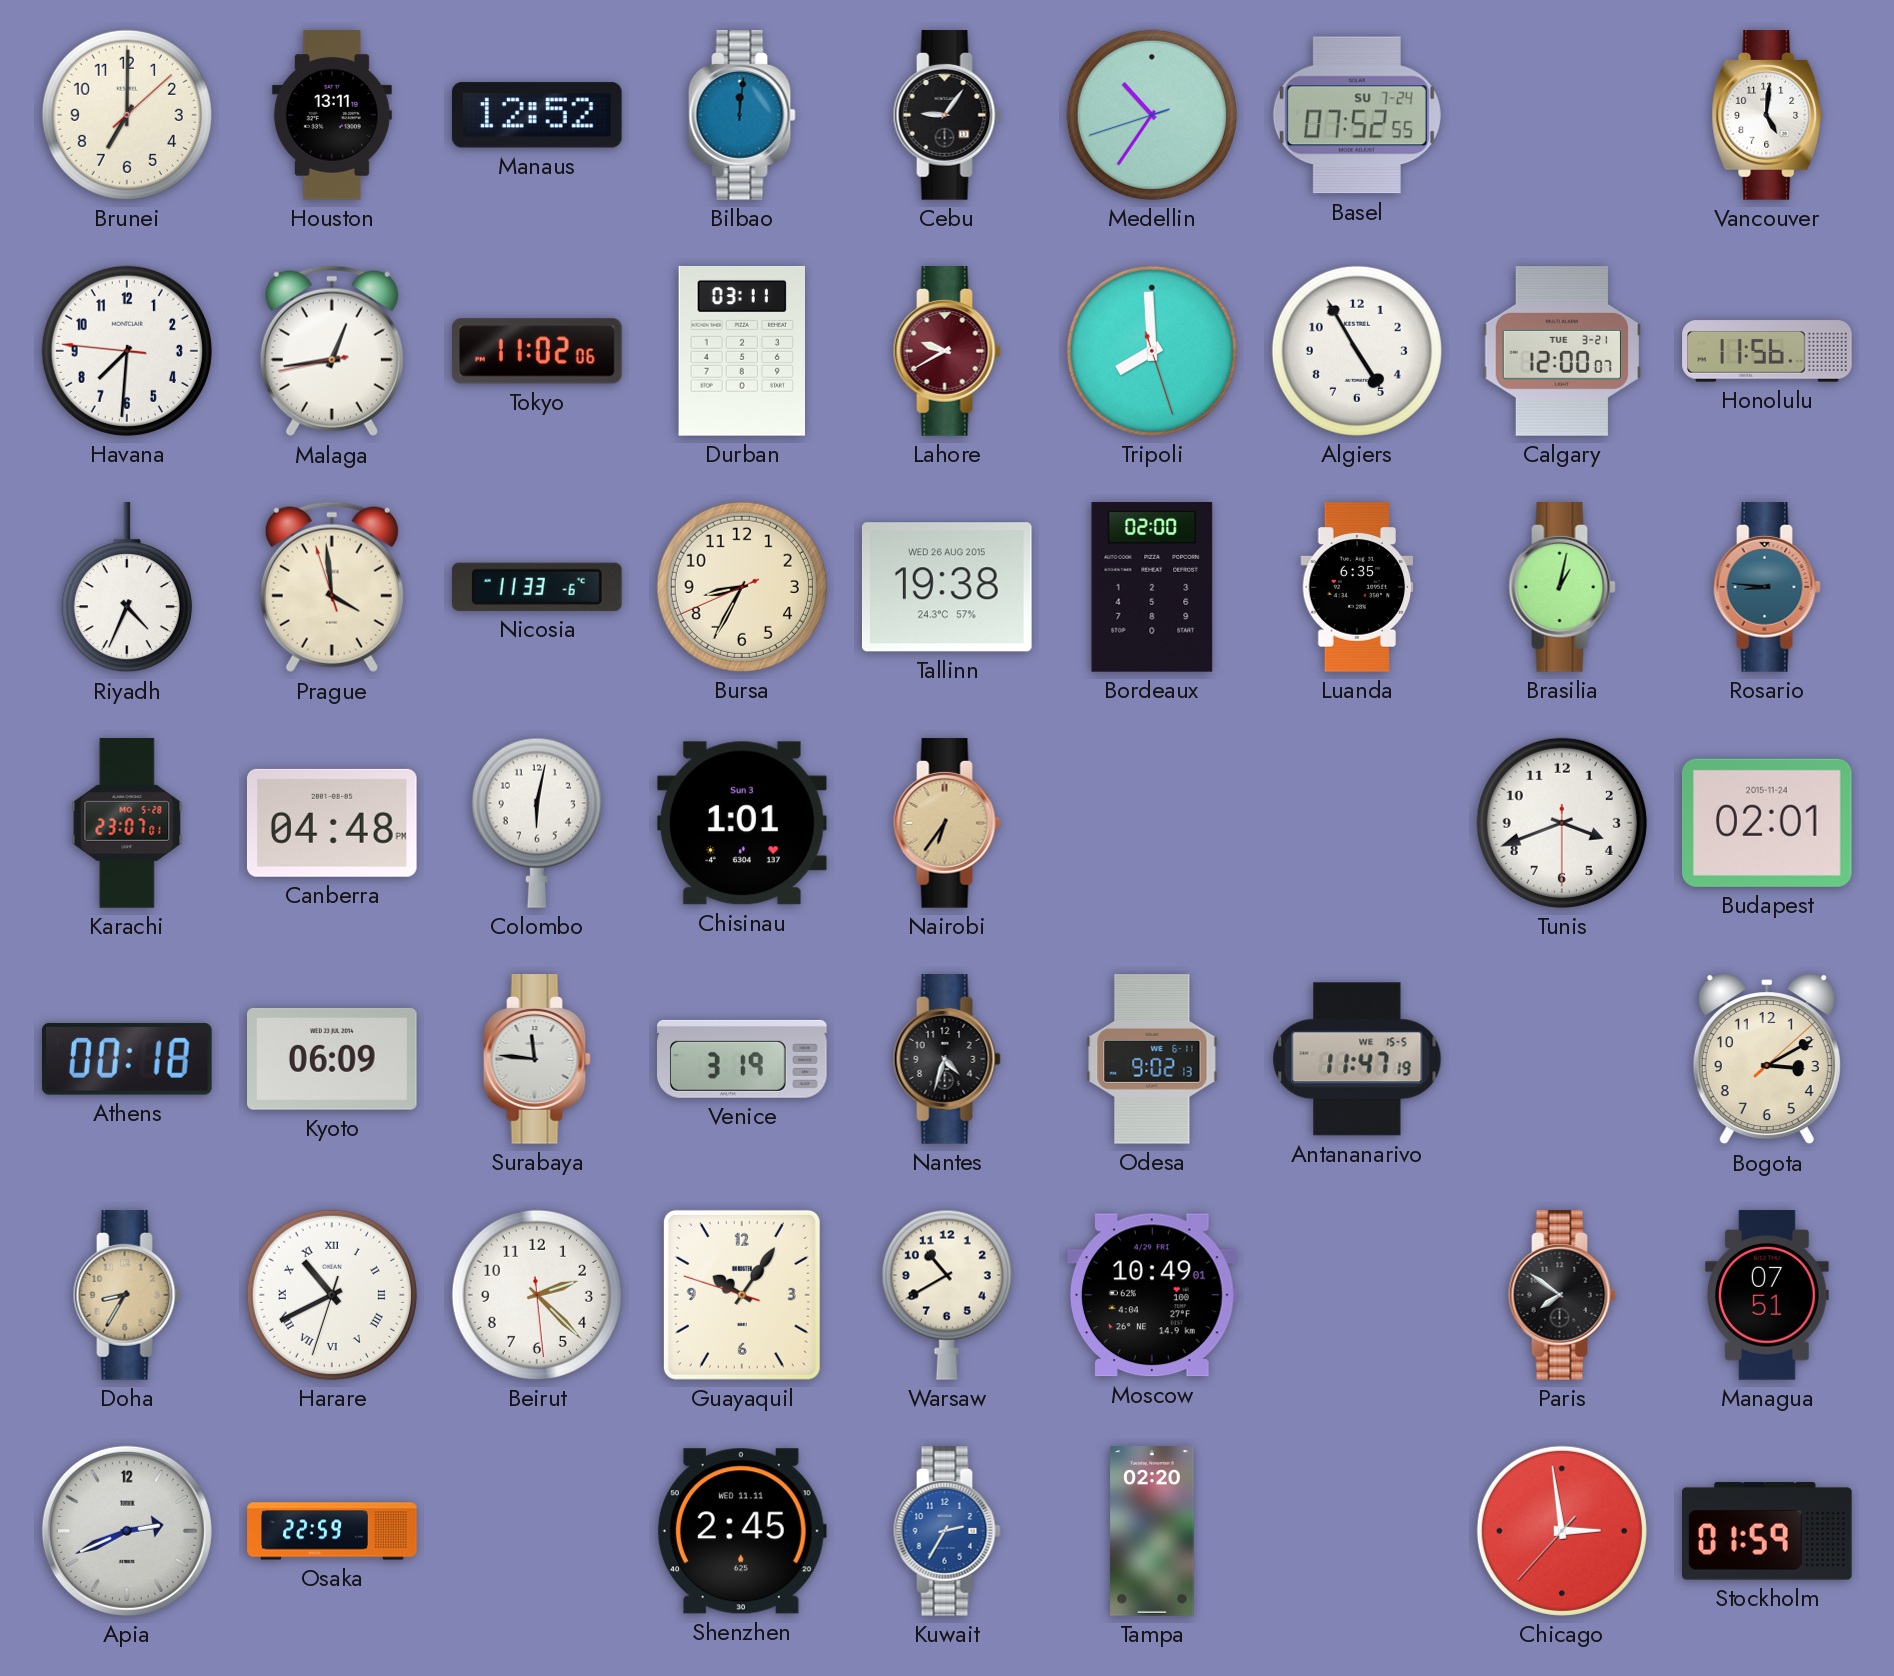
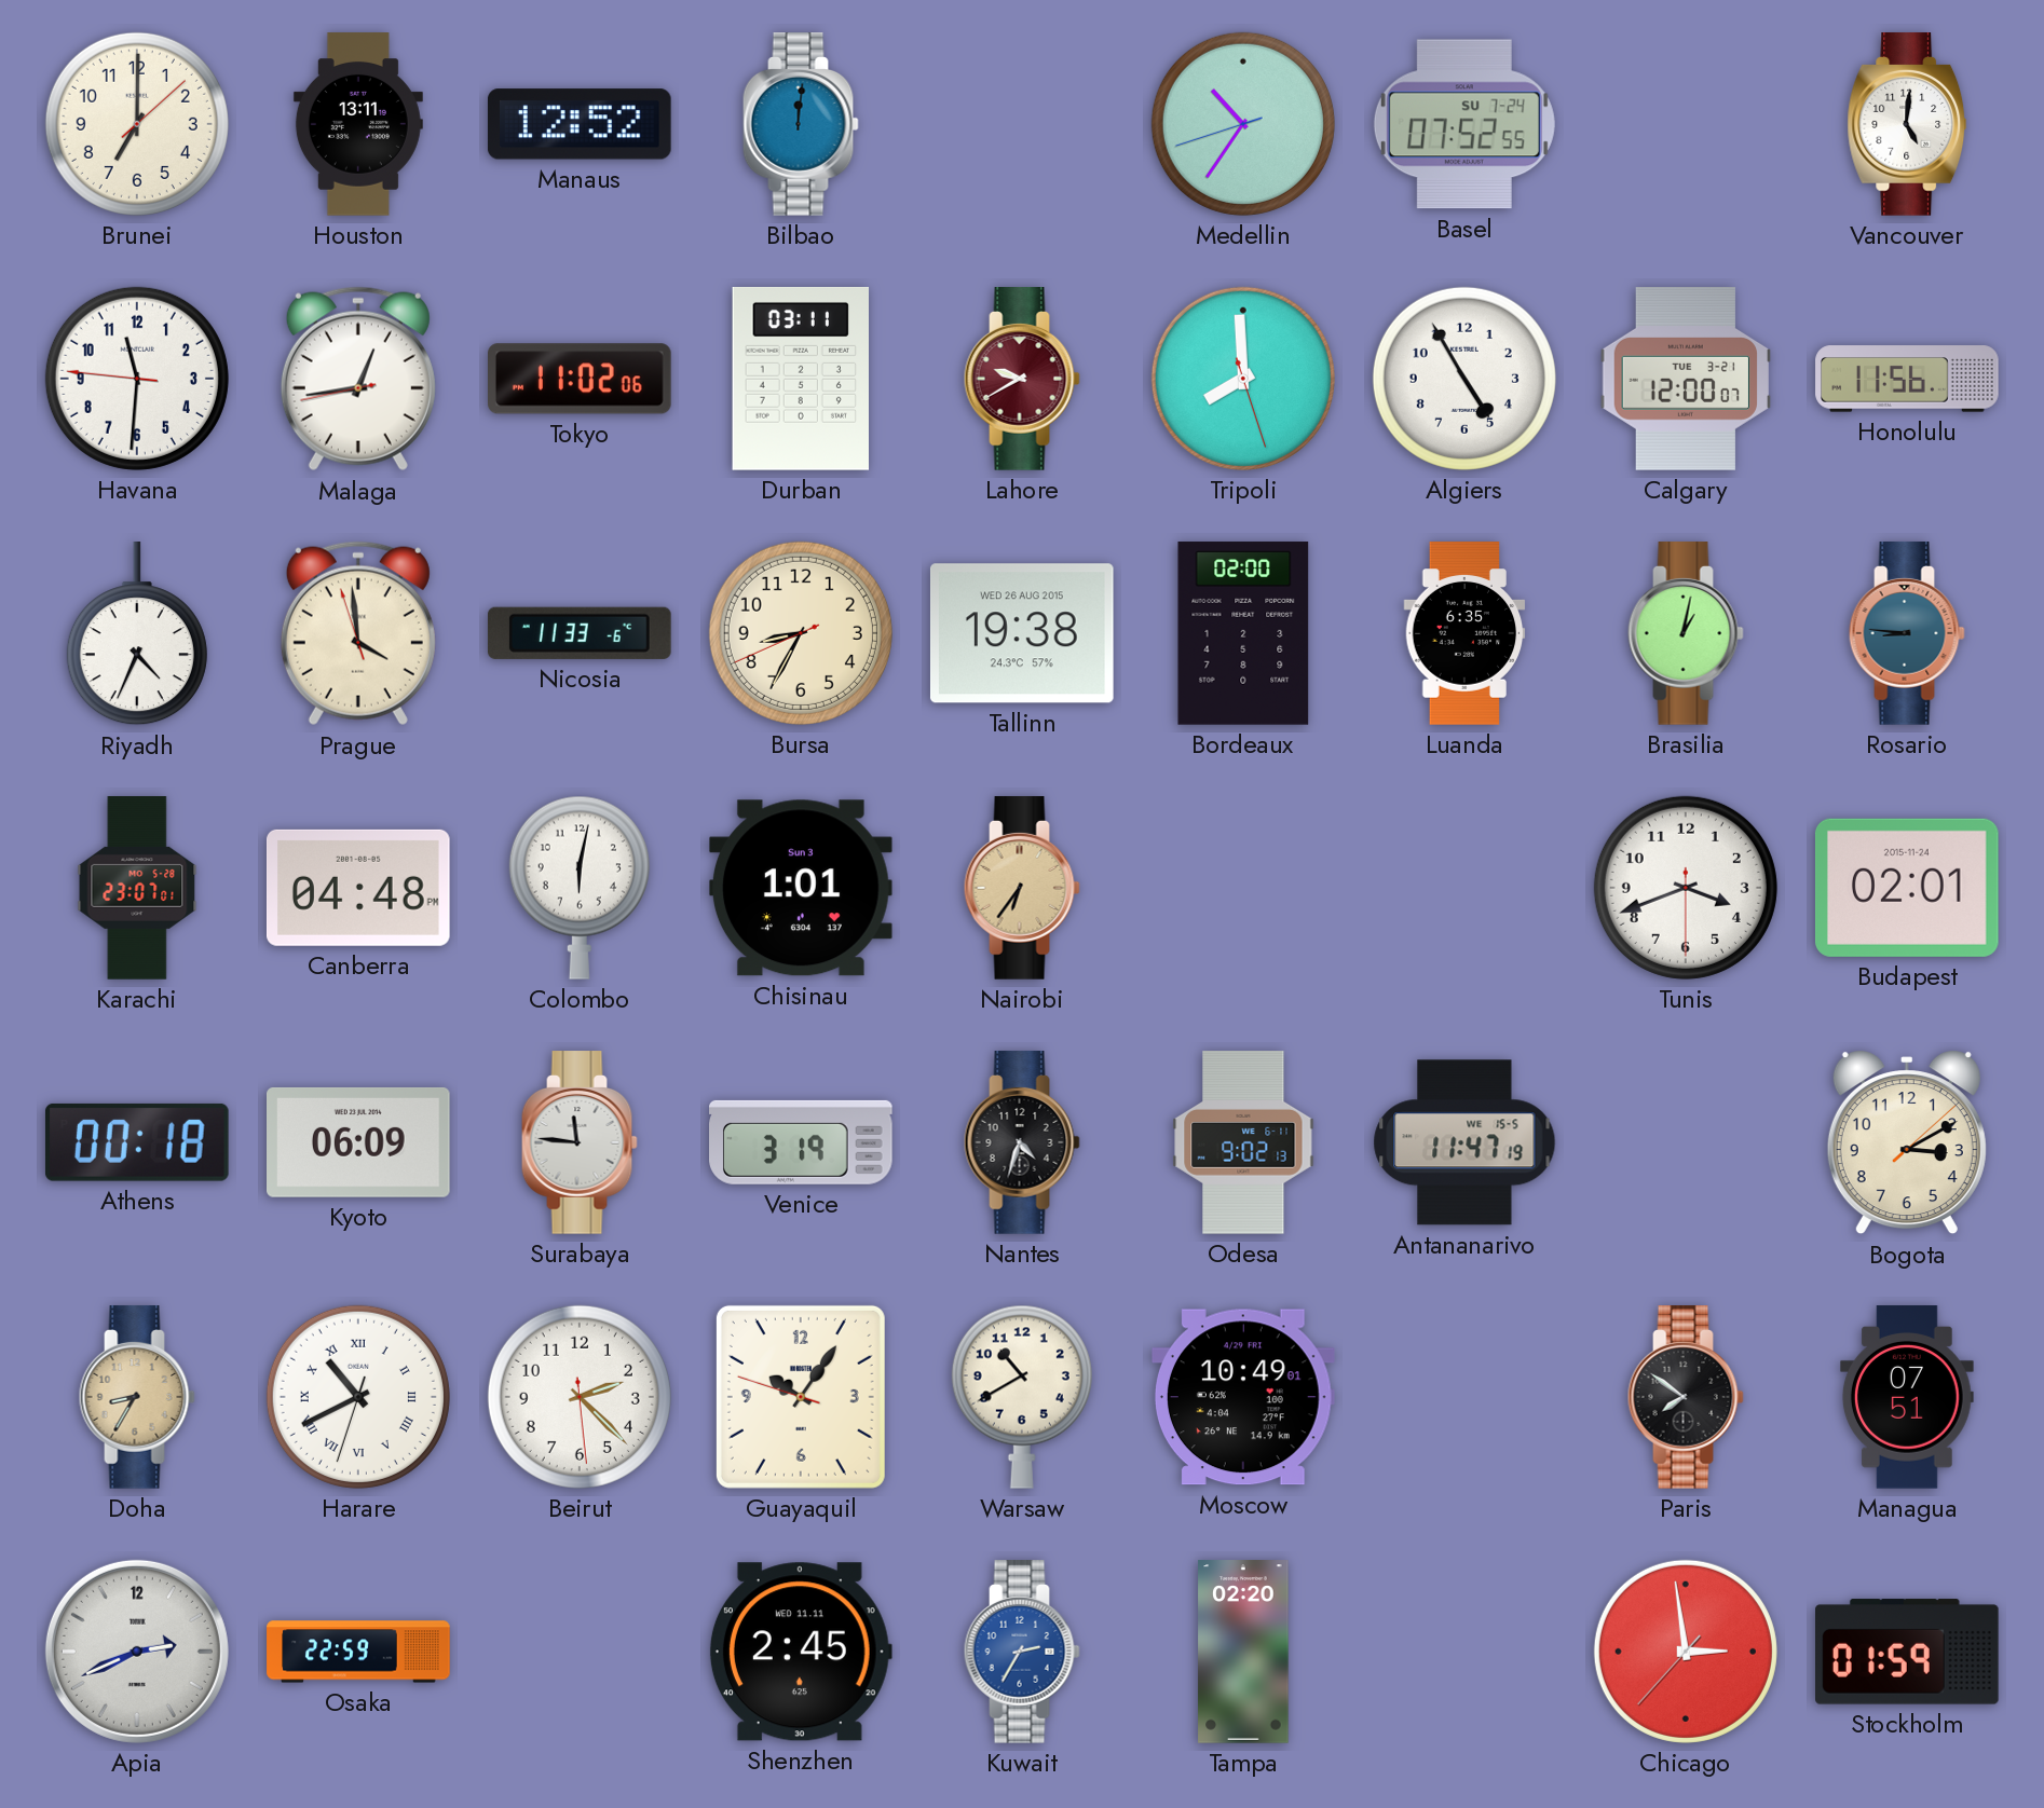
Cebu: 9:06 -> none
Havana: 7:30 -> 11:30
